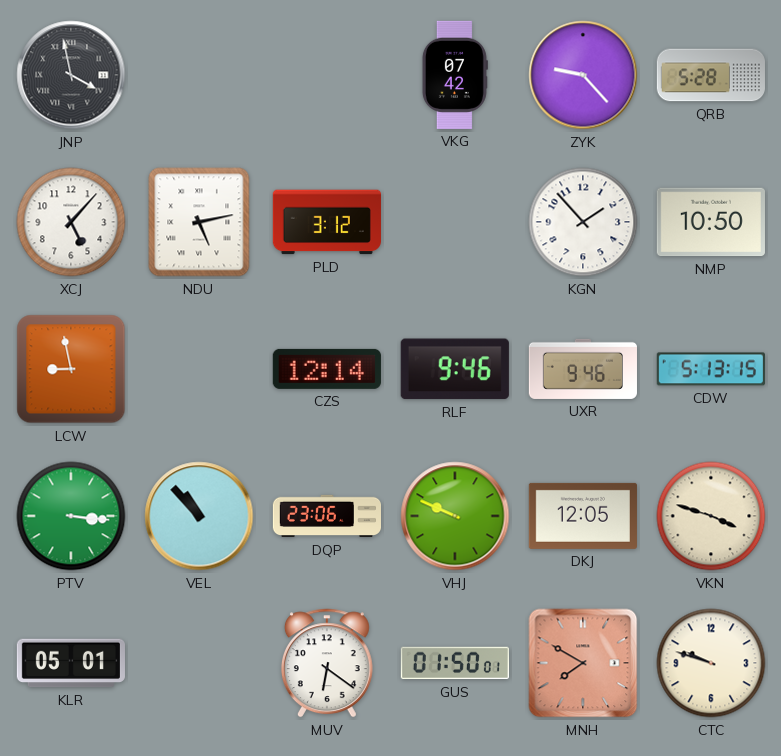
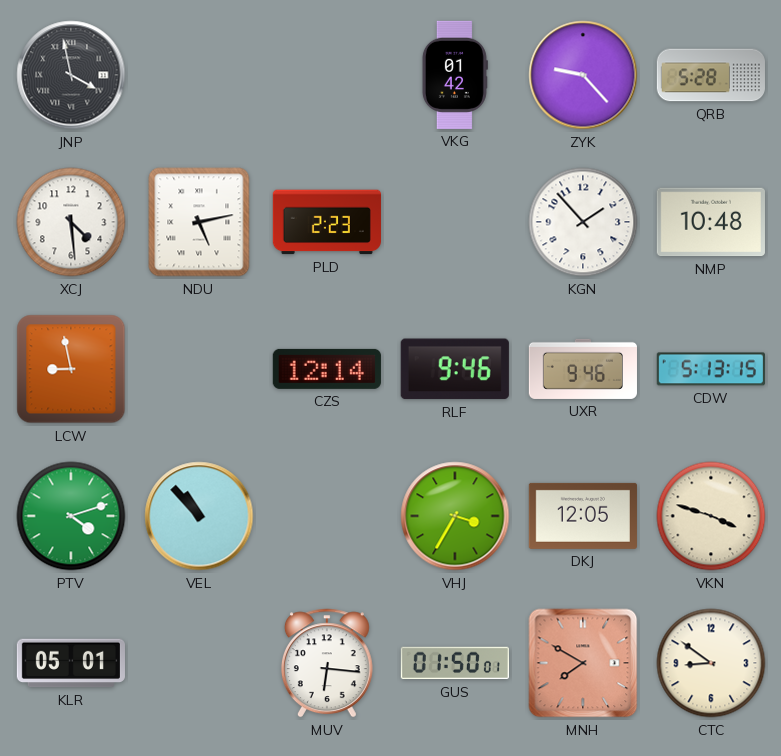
VKG: 07:42 -> 01:42
XCJ: 5:07 -> 4:29
PLD: 3:12 -> 2:23
NMP: 10:50 -> 10:48
PTV: 3:16 -> 4:12
DQP: 23:06 -> none
VHJ: 9:49 -> 3:35
MUV: 6:21 -> 6:16
CTC: 9:48 -> 8:51
